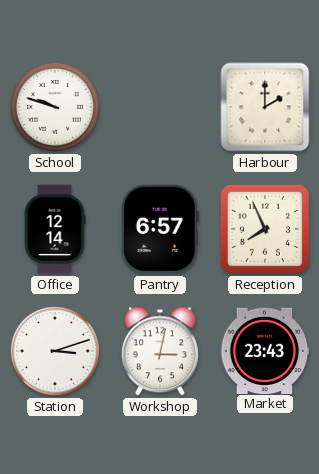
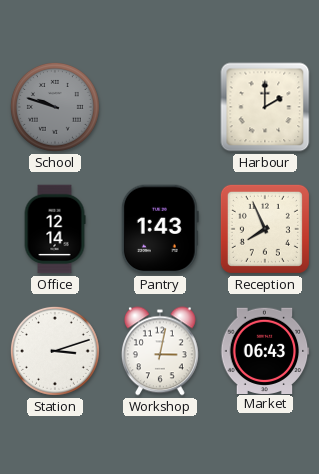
School dial: white -> grey
Pantry: 6:57 -> 1:43
Market: 23:43 -> 06:43
